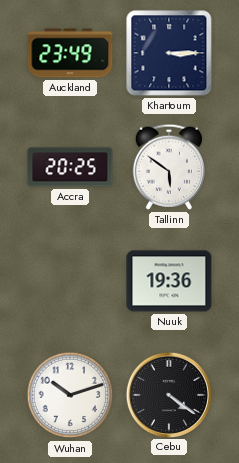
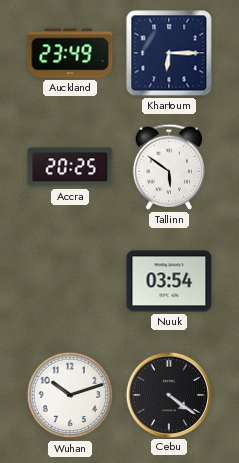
Khartoum: 3:15 -> 6:15
Nuuk: 19:36 -> 03:54
